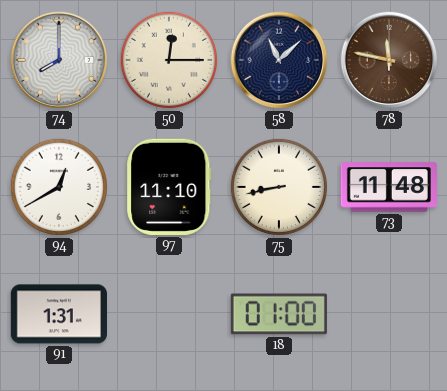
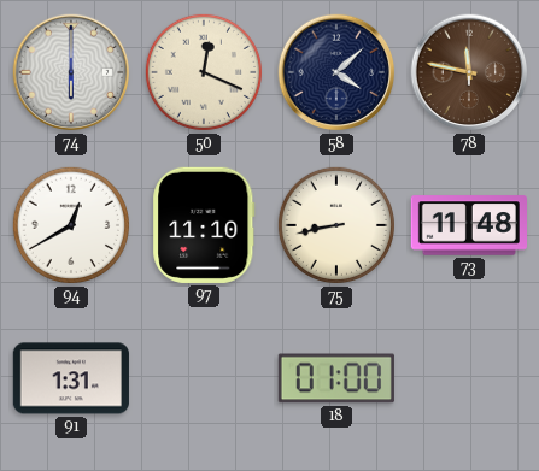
74: 8:00 -> 6:00
50: 12:15 -> 12:19
58: 11:08 -> 4:08
